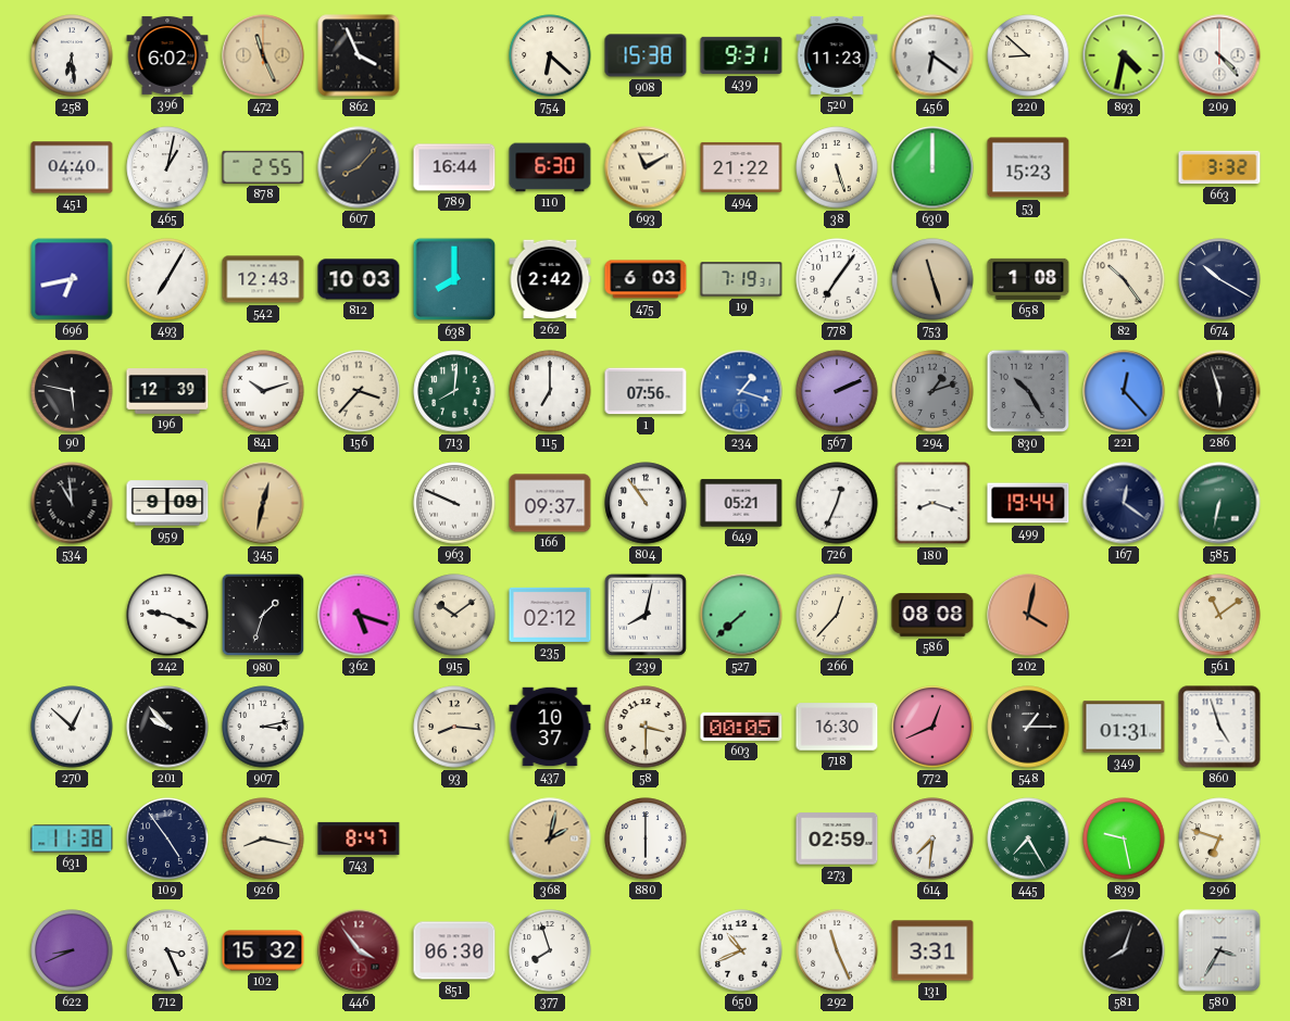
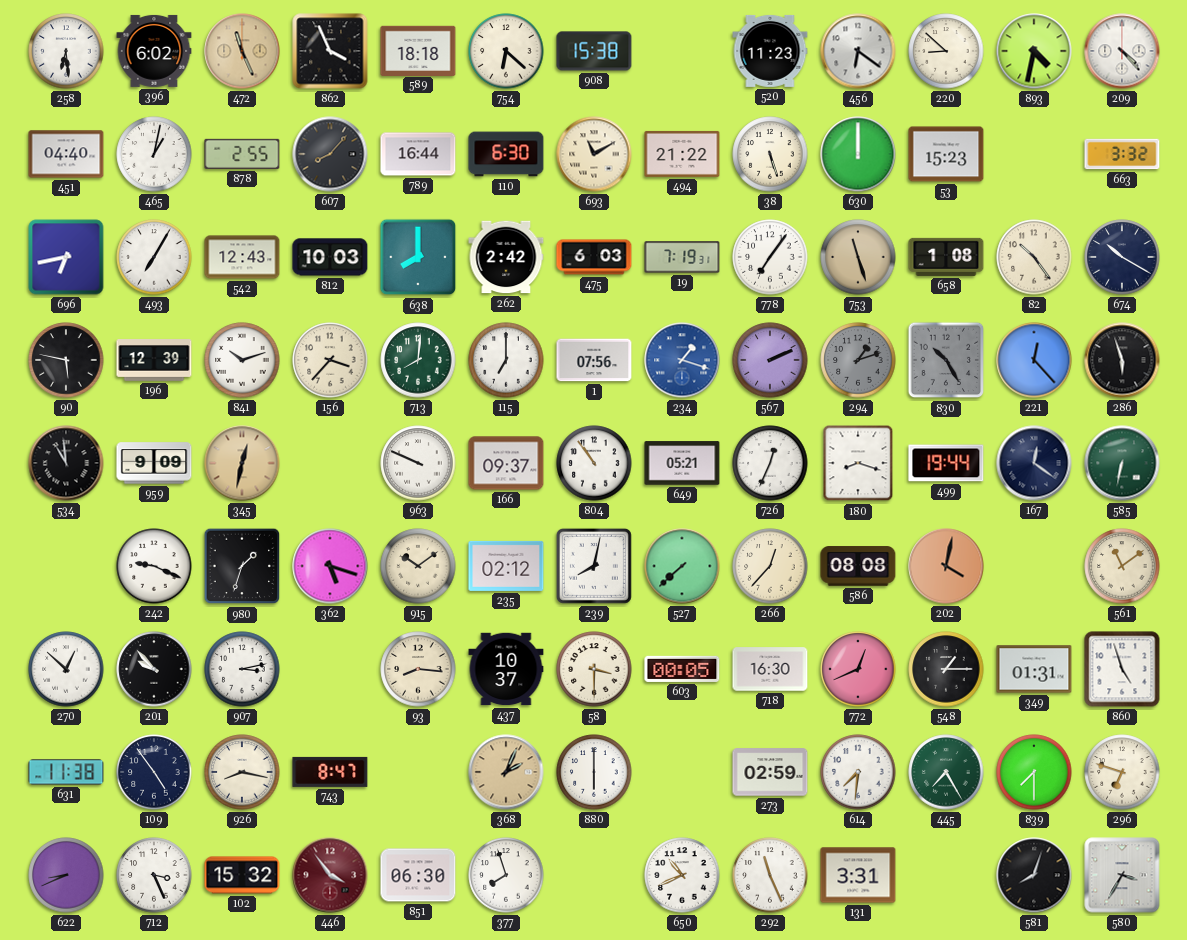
589: none -> 18:18
439: 9:31 -> none
368: 2:02 -> 2:04
839: 9:28 -> 7:30
